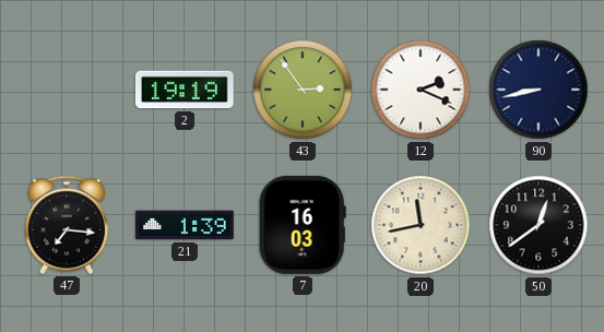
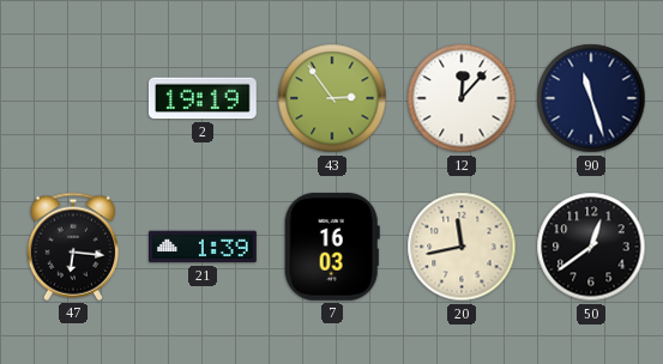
12: 2:19 -> 12:07
90: 8:43 -> 11:27
47: 7:16 -> 6:16
